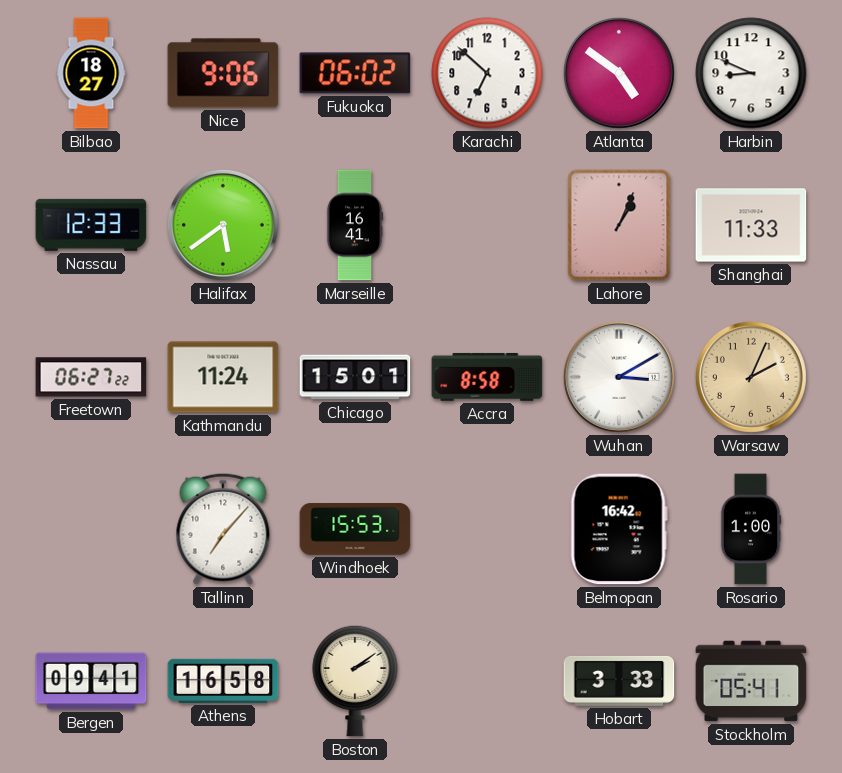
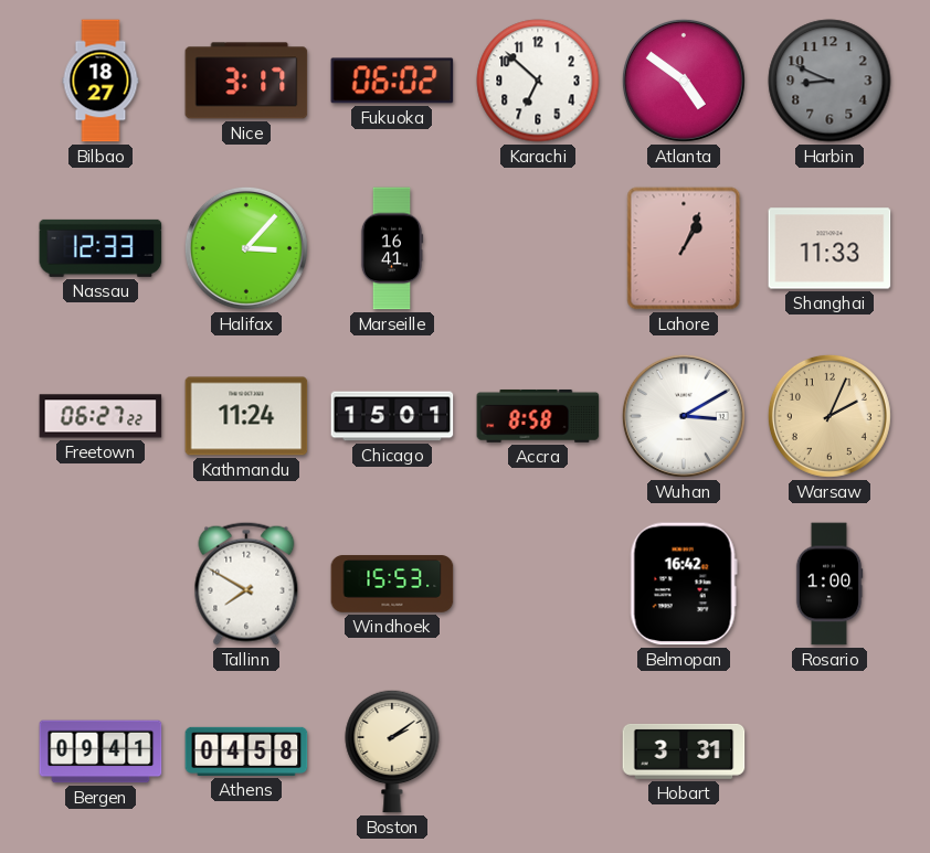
Nice: 9:06 -> 3:17
Harbin dial: white -> grey
Halifax: 5:39 -> 3:07
Tallinn: 7:07 -> 7:50
Athens: 16:58 -> 04:58
Hobart: 3:33 -> 3:31
Stockholm: 05:41 -> none
